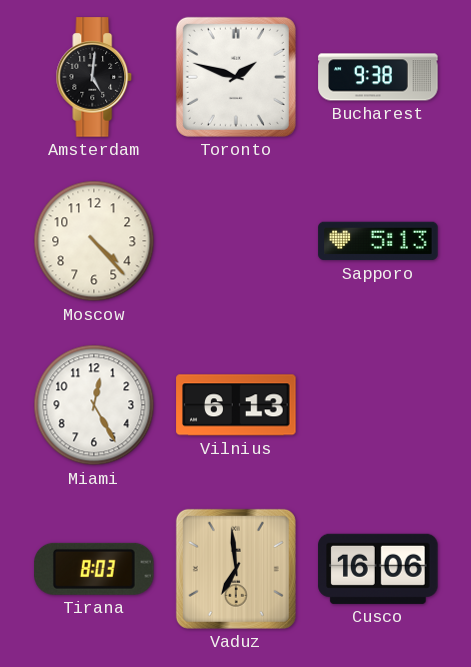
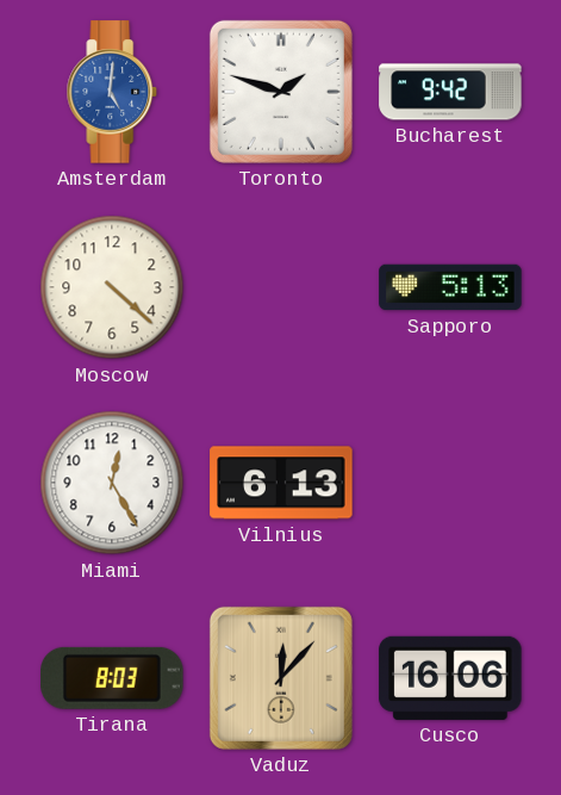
Amsterdam dial: black -> blue
Bucharest: 9:38 -> 9:42
Moscow: 4:23 -> 4:22
Vaduz: 6:59 -> 12:07
